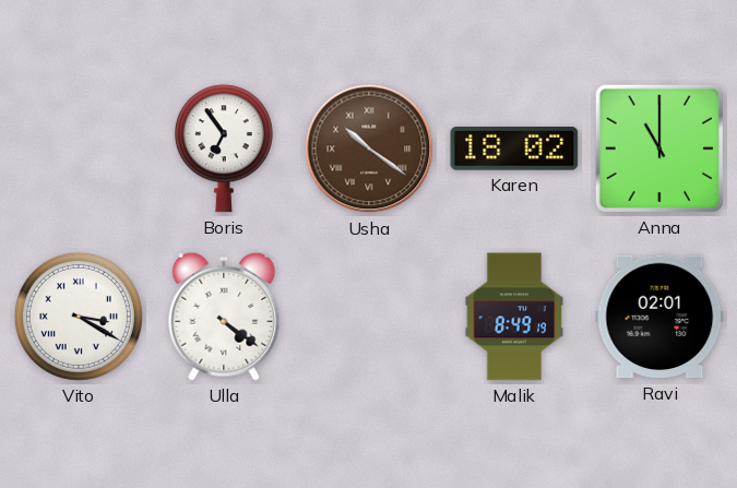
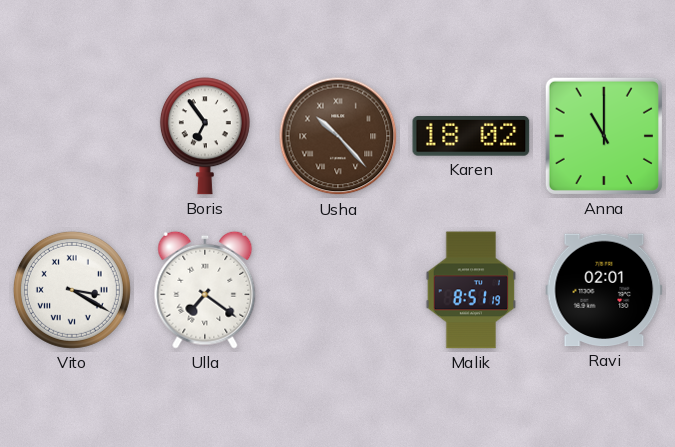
Usha: 10:21 -> 10:23
Ulla: 4:21 -> 7:21
Malik: 8:49 -> 8:51
